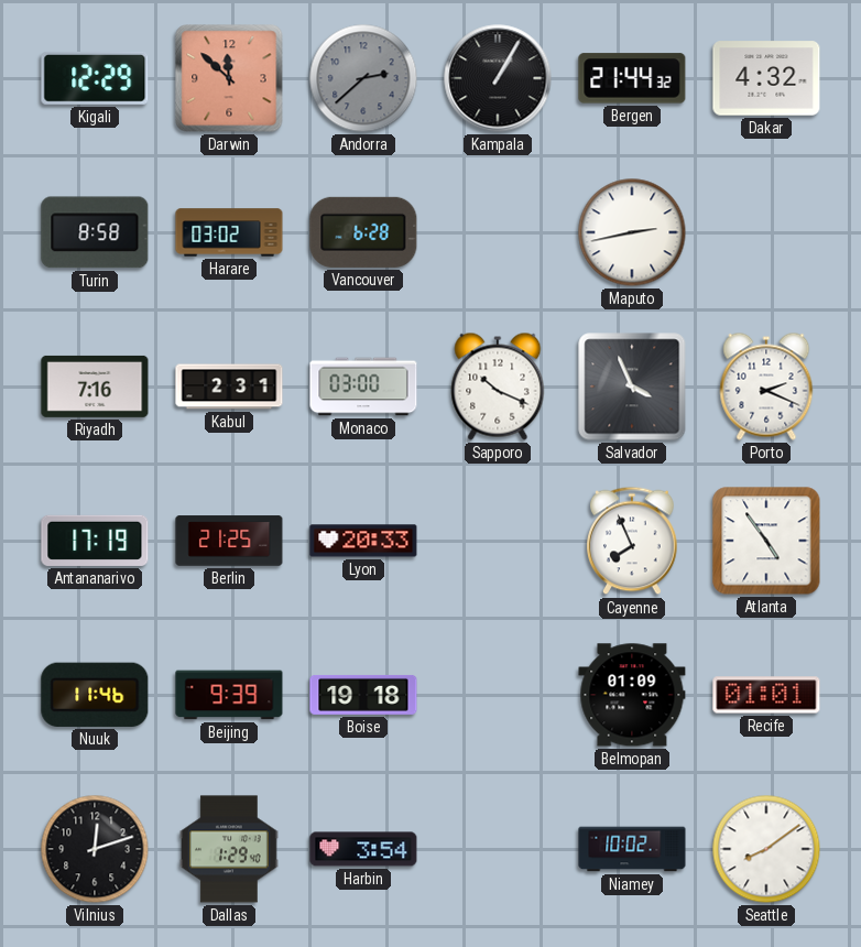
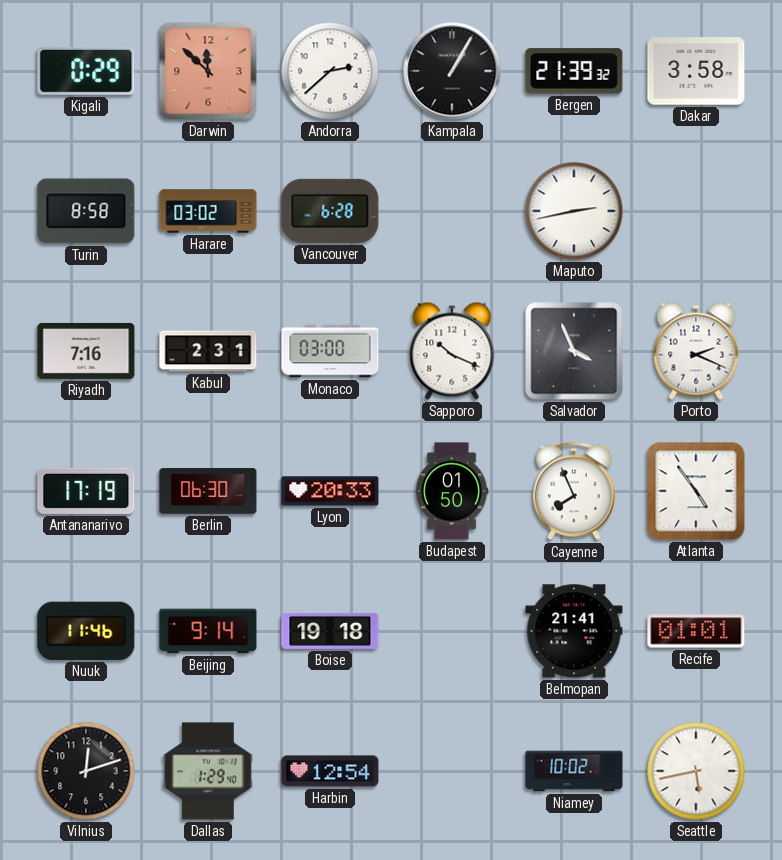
Kigali: 12:29 -> 0:29
Andorra dial: grey -> white
Bergen: 21:44 -> 21:39
Dakar: 4:32 -> 3:58
Berlin: 21:25 -> 06:30
Budapest: none -> 01:50
Beijing: 9:39 -> 9:14
Belmopan: 01:09 -> 21:41
Harbin: 3:54 -> 12:54
Seattle: 8:09 -> 5:43
